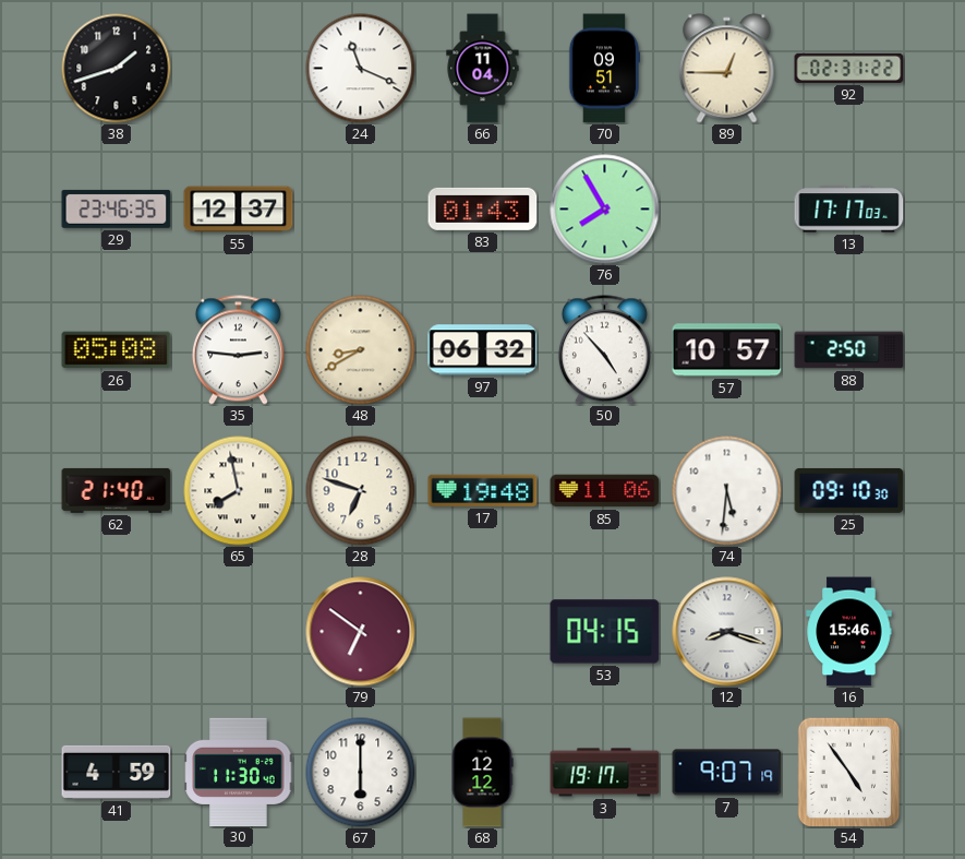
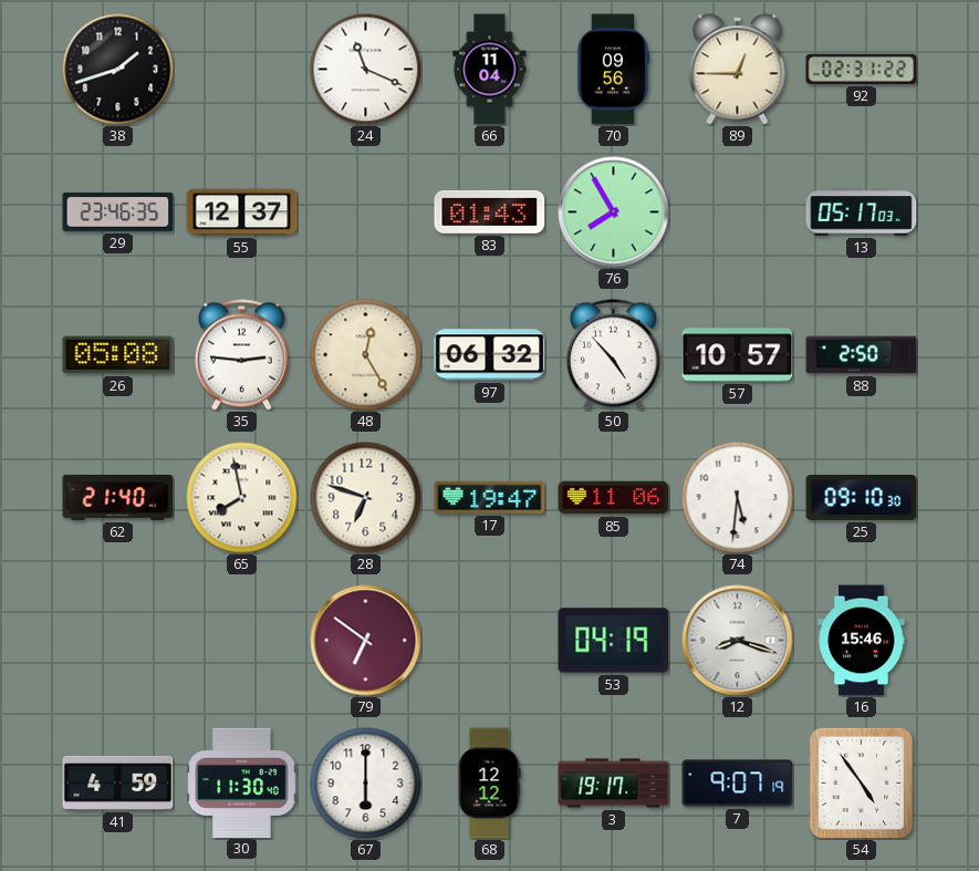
70: 09:51 -> 09:56
13: 17:17 -> 05:17
48: 8:40 -> 12:25
17: 19:48 -> 19:47
53: 04:15 -> 04:19
